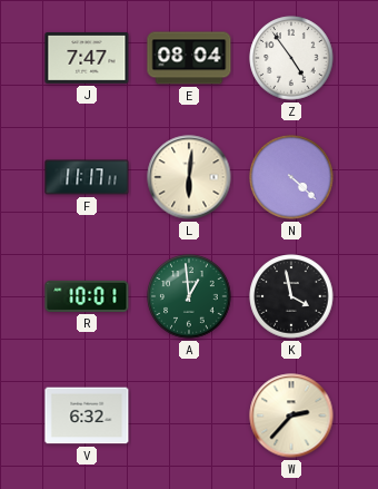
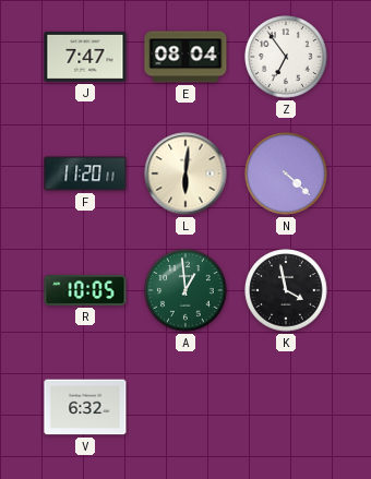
Z: 4:54 -> 6:54
F: 11:17 -> 11:20
R: 10:01 -> 10:05
W: 2:37 -> none
